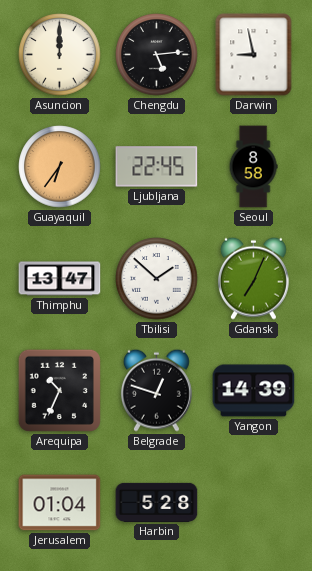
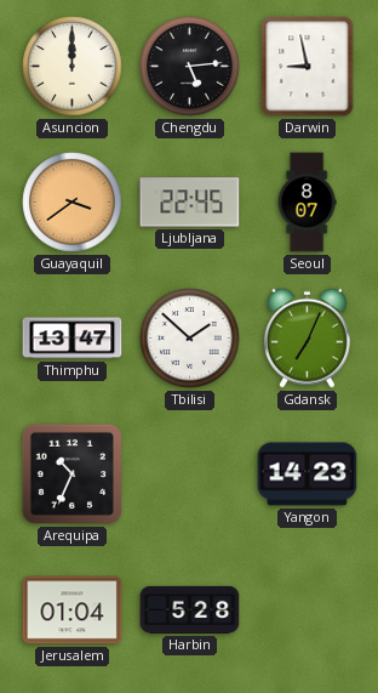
Guayaquil: 6:36 -> 3:39
Seoul: 8:58 -> 8:07
Belgrade: 12:48 -> none
Yangon: 14:39 -> 14:23
